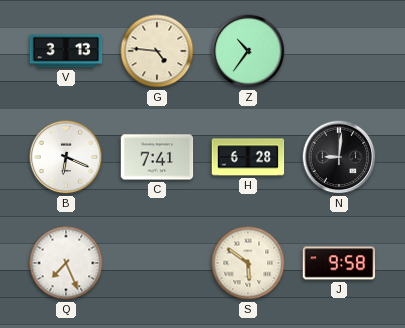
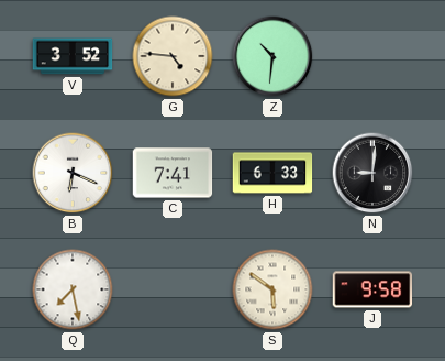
V: 3:13 -> 3:52
Z: 10:36 -> 10:31
H: 6:28 -> 6:33
Q: 7:26 -> 7:28
